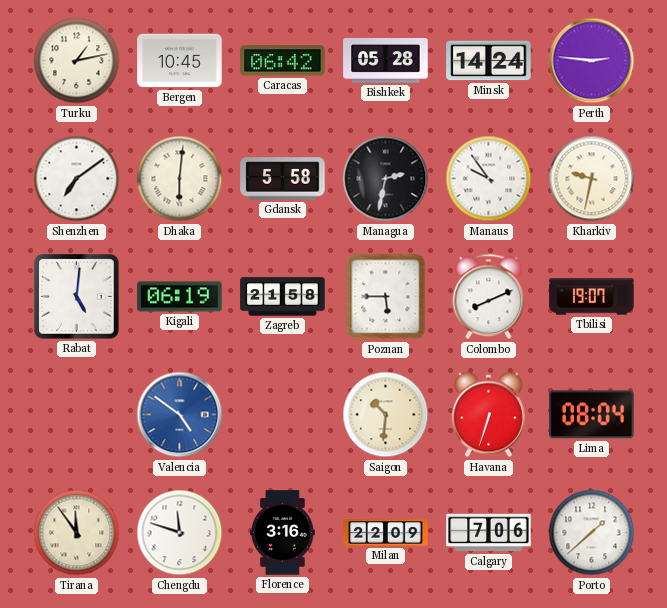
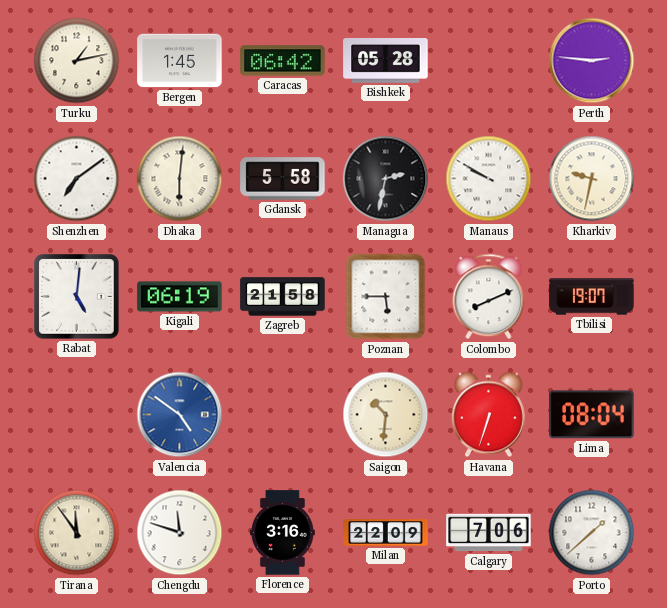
Bergen: 10:45 -> 1:45
Minsk: 14:24 -> none
Manaus: 9:54 -> 9:50
